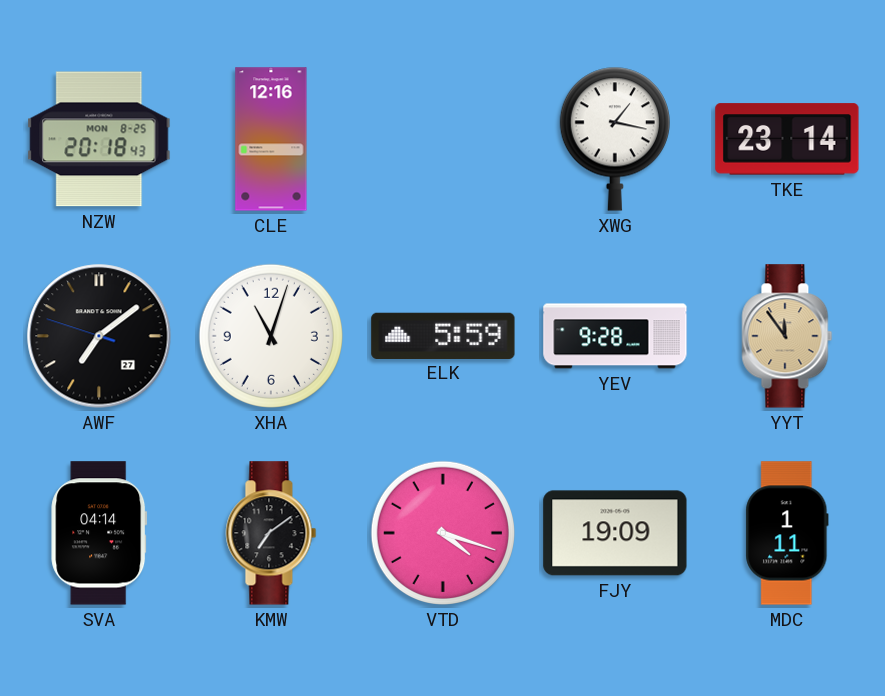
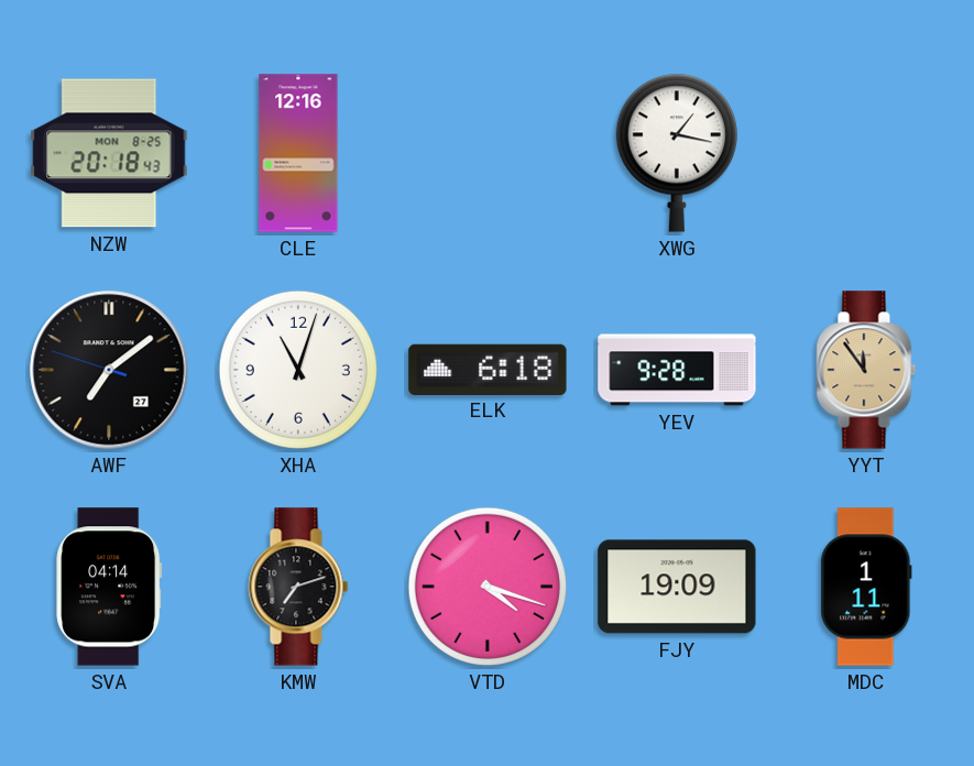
TKE: 23:14 -> none
ELK: 5:59 -> 6:18
KMW: 7:09 -> 7:12
